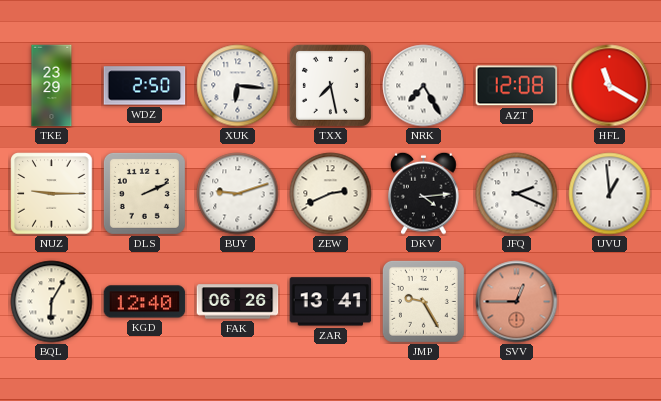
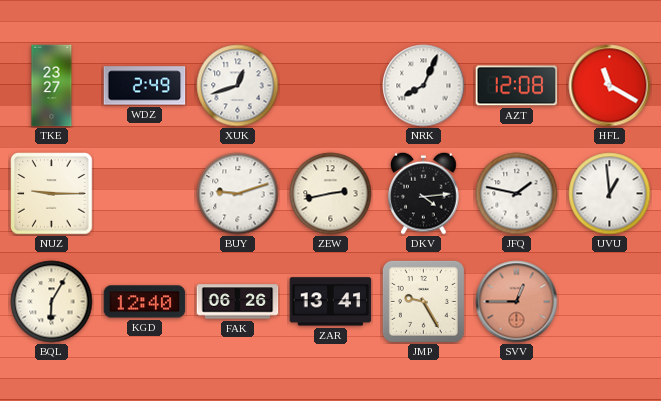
TKE: 23:29 -> 23:27
WDZ: 2:50 -> 2:49
XUK: 6:16 -> 12:42
TXX: 7:28 -> none
NRK: 7:25 -> 8:04
DLS: 2:11 -> none
ZEW: 2:41 -> 2:43
JFQ: 2:19 -> 1:47
